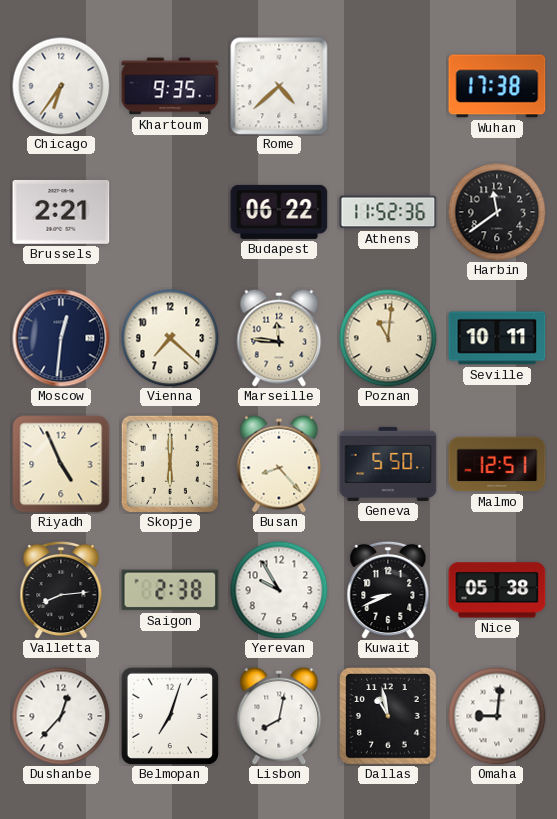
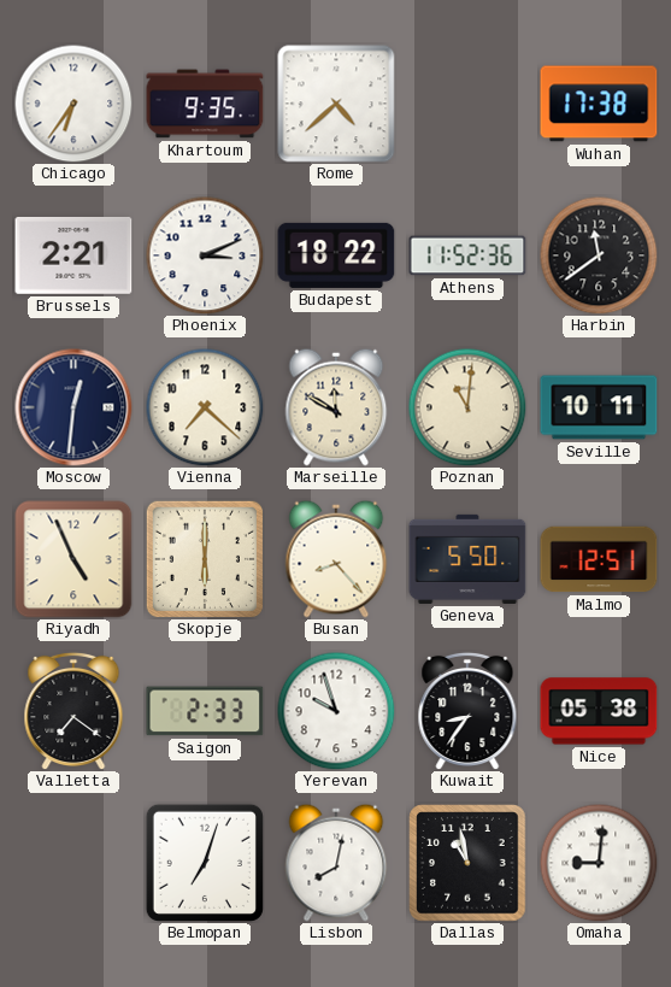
Phoenix: none -> 3:11
Budapest: 06:22 -> 18:22
Marseille: 11:46 -> 11:50
Valletta: 8:14 -> 7:21
Saigon: 2:38 -> 2:33
Yerevan: 9:55 -> 9:57
Kuwait: 8:41 -> 8:36
Dushanbe: 12:37 -> none
